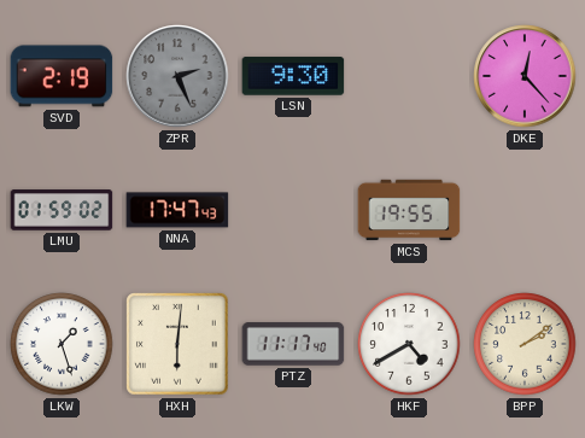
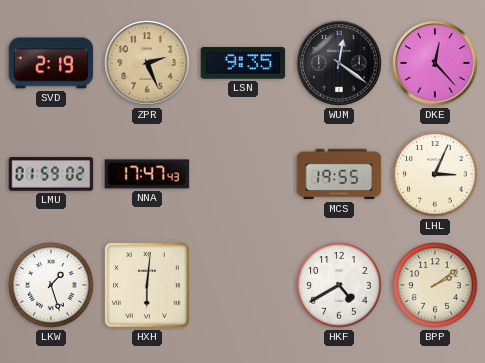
ZPR dial: grey -> champagne
LSN: 9:30 -> 9:35
WUM: none -> 12:21
LHL: none -> 3:04
PTZ: 11:17 -> none
